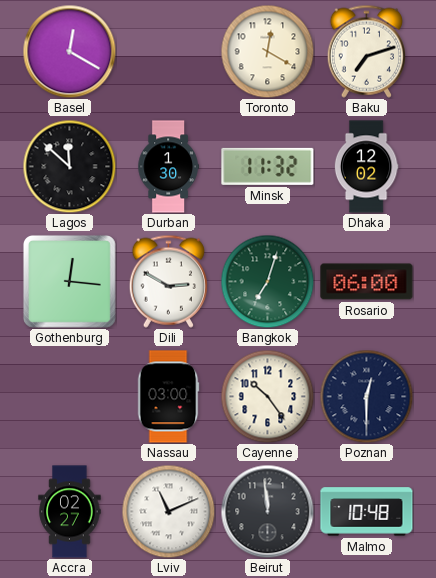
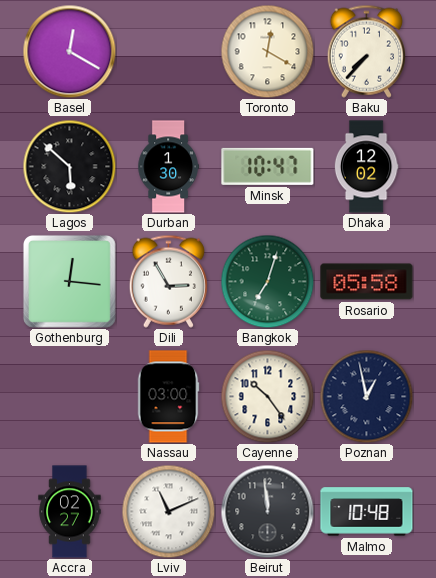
Baku: 7:12 -> 7:37
Lagos: 11:52 -> 5:52
Minsk: 11:32 -> 10:47
Dili: 2:50 -> 2:55
Rosario: 06:00 -> 05:58
Poznan: 12:30 -> 12:58
